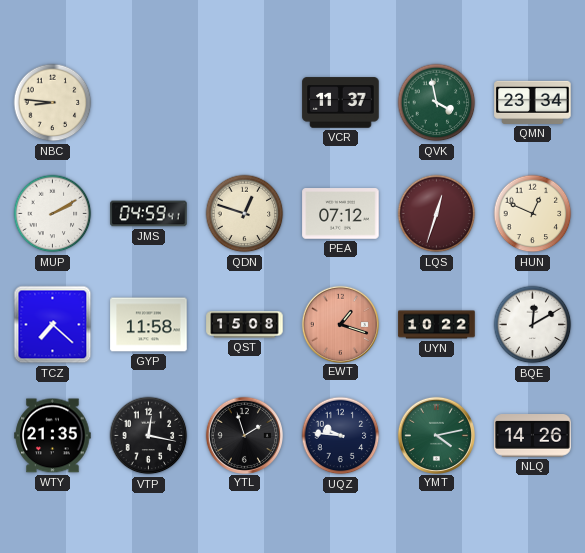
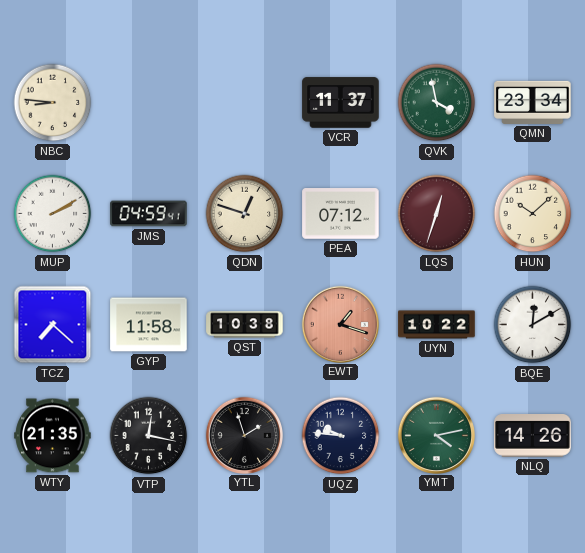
HUN: 12:49 -> 10:08
QST: 15:08 -> 10:38
